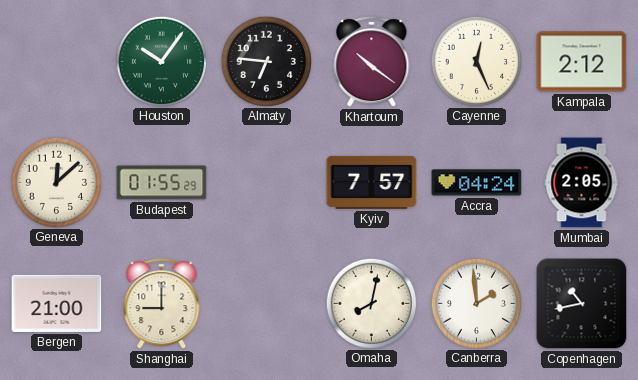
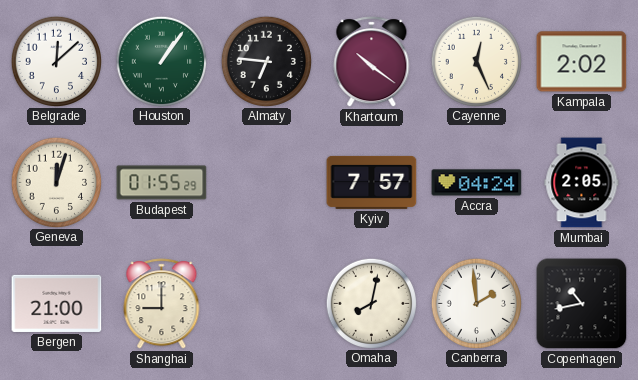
Belgrade: none -> 12:08
Houston: 10:06 -> 1:06
Kampala: 2:12 -> 2:02
Geneva: 12:08 -> 12:03
